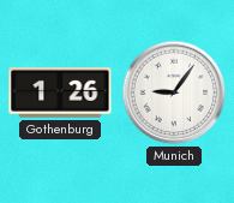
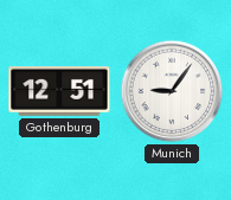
Gothenburg: 1:26 -> 12:51
